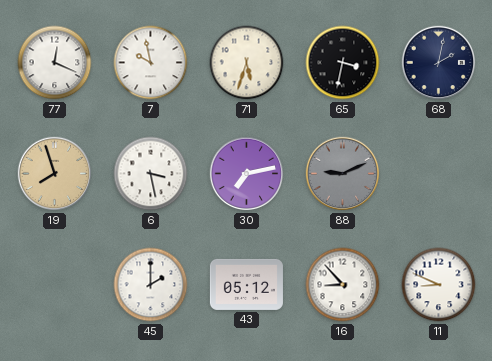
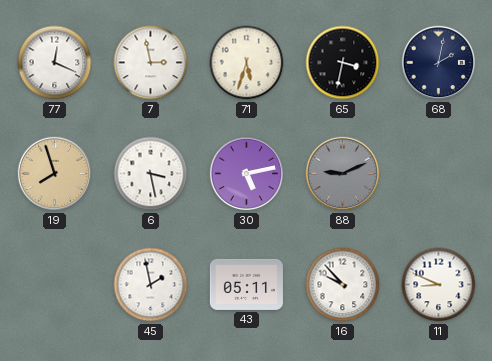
7: 9:58 -> 2:58
30: 7:13 -> 5:13
45: 2:00 -> 1:58
43: 05:12 -> 05:11
16: 8:53 -> 9:53
